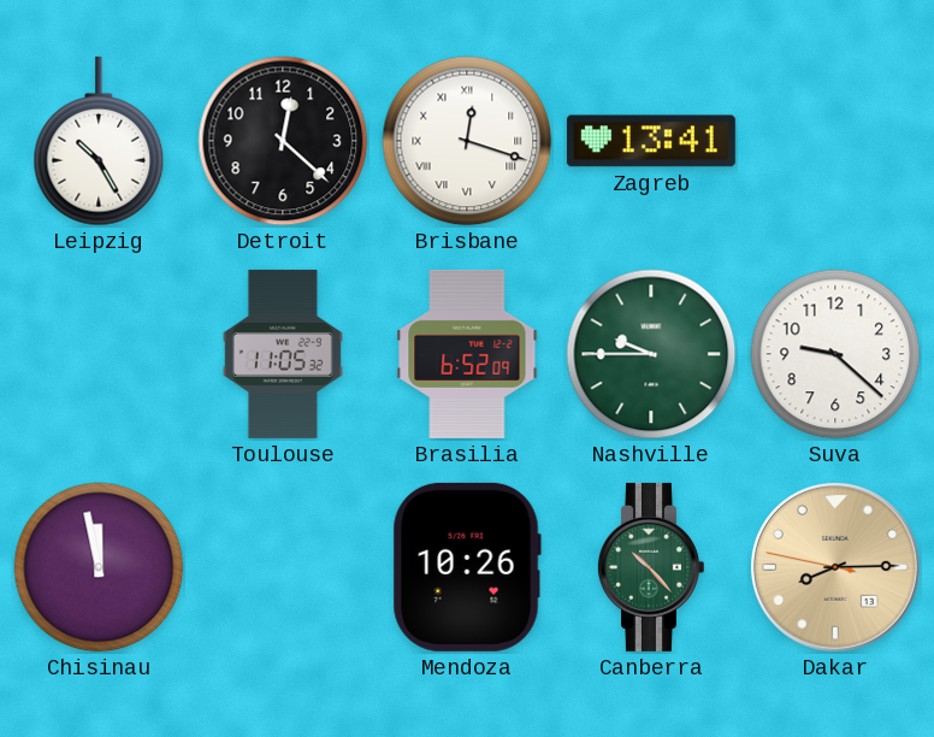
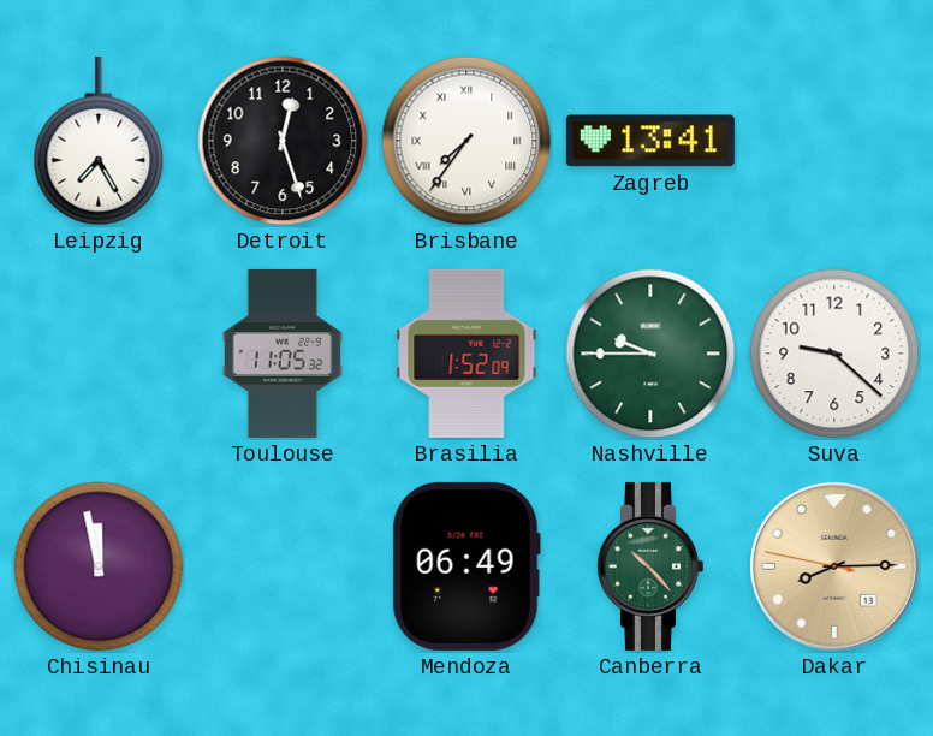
Leipzig: 10:25 -> 7:25
Detroit: 12:22 -> 12:27
Brisbane: 12:18 -> 7:36
Brasilia: 6:52 -> 1:52
Mendoza: 10:26 -> 06:49
